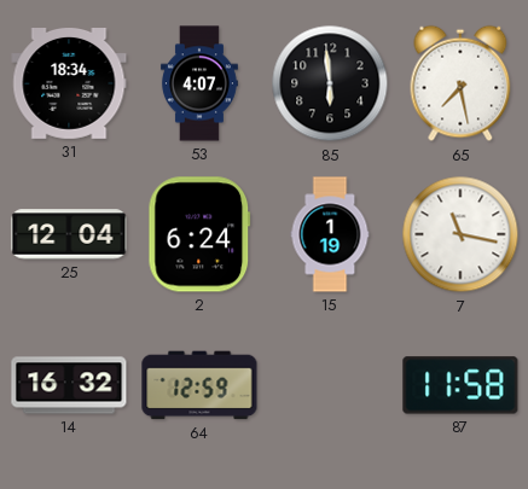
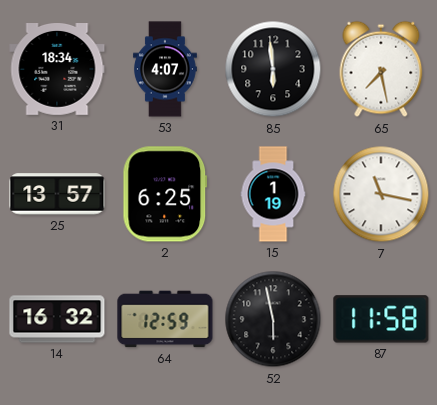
25: 12:04 -> 13:57
2: 6:24 -> 6:25
52: none -> 5:58
